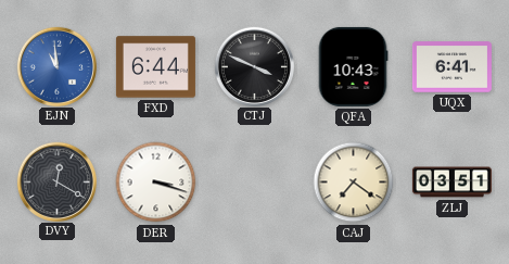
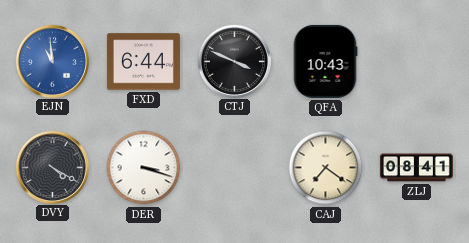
UQX: 6:41 -> none
DVY: 12:20 -> 4:20
ZLJ: 03:51 -> 08:41
